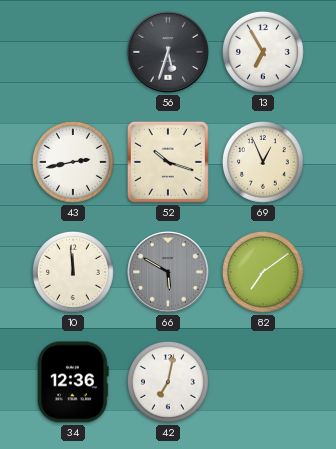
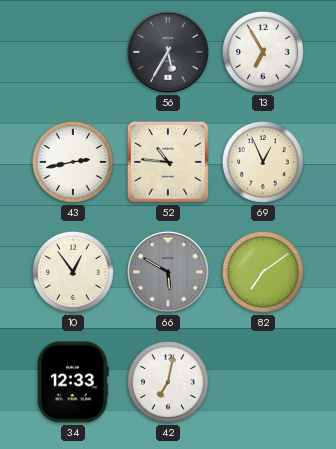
56: 5:33 -> 5:35
52: 10:18 -> 10:46
10: 11:59 -> 12:54
34: 12:36 -> 12:33
